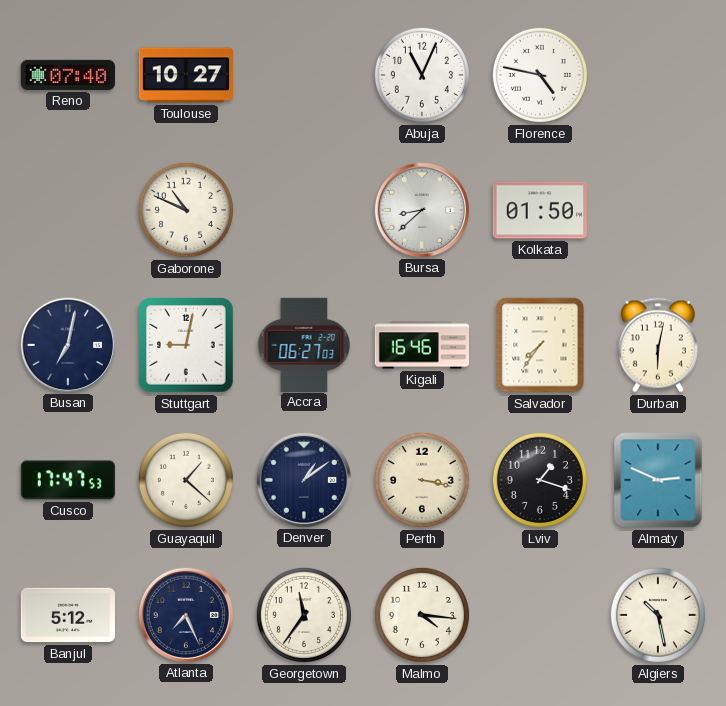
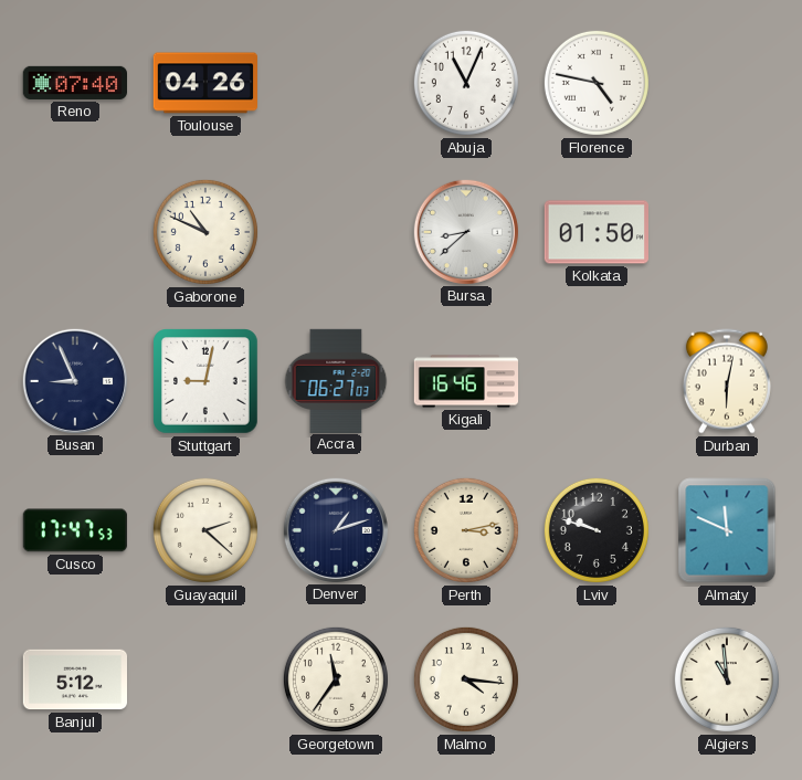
Toulouse: 10:27 -> 04:26
Busan: 7:02 -> 8:56
Salvador: 7:36 -> none
Guayaquil: 1:22 -> 2:22
Denver: 1:09 -> 1:12
Perth: 3:17 -> 3:13
Lviv: 1:18 -> 9:48
Almaty: 2:49 -> 11:49
Atlanta: 7:26 -> none
Algiers: 10:28 -> 10:59
